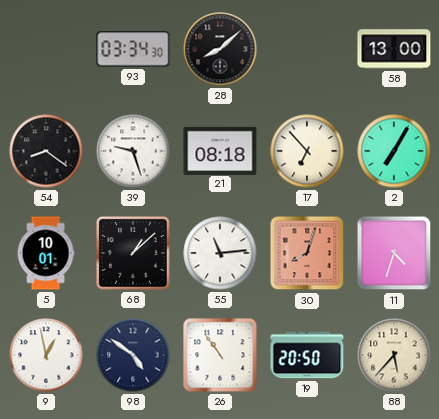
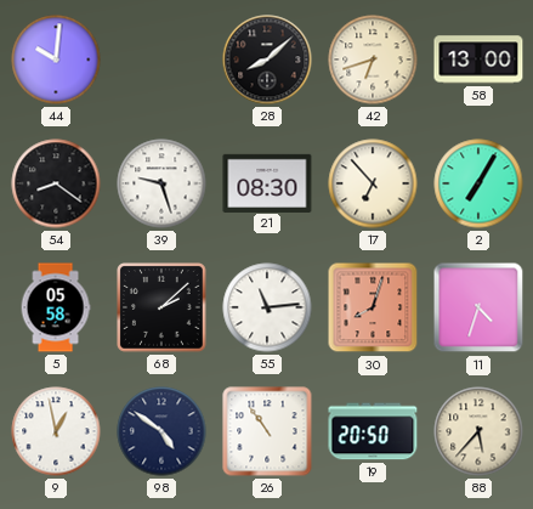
44: none -> 10:01
93: 03:34 -> none
42: none -> 6:42
21: 08:18 -> 08:30
5: 10:01 -> 05:58
68: 1:08 -> 2:08
